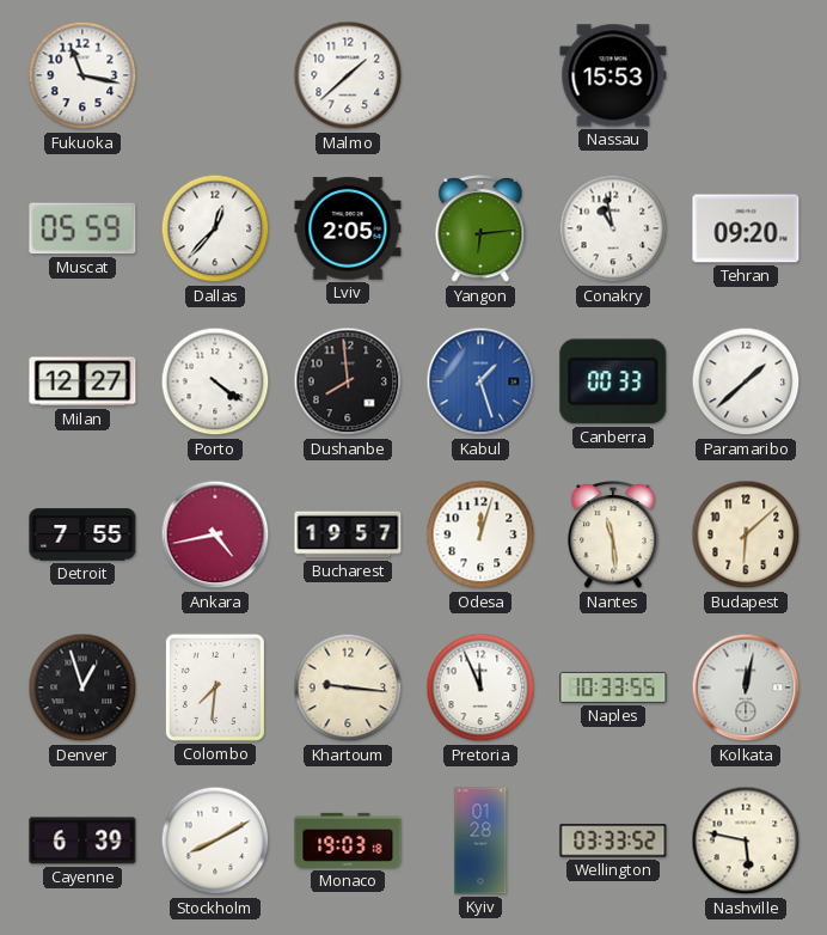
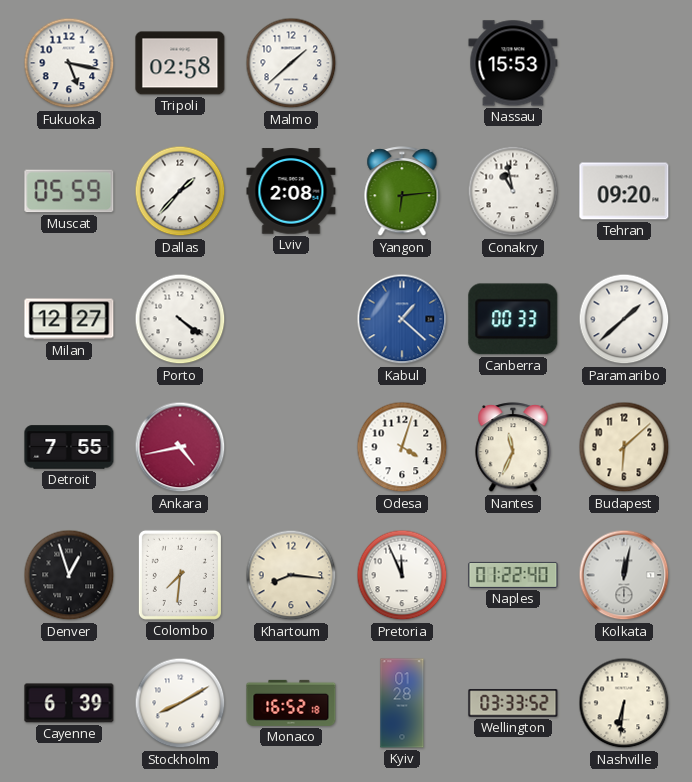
Fukuoka: 11:17 -> 5:17
Tripoli: none -> 02:58
Dallas: 12:37 -> 1:37
Lviv: 2:05 -> 2:08
Dushanbe: 7:59 -> none
Kabul: 1:27 -> 1:22
Bucharest: 19:57 -> none
Odesa: 12:03 -> 4:03
Nantes: 11:29 -> 11:34
Khartoum: 9:16 -> 8:16
Naples: 10:33 -> 01:22
Monaco: 19:03 -> 16:52
Nashville: 5:47 -> 6:31
